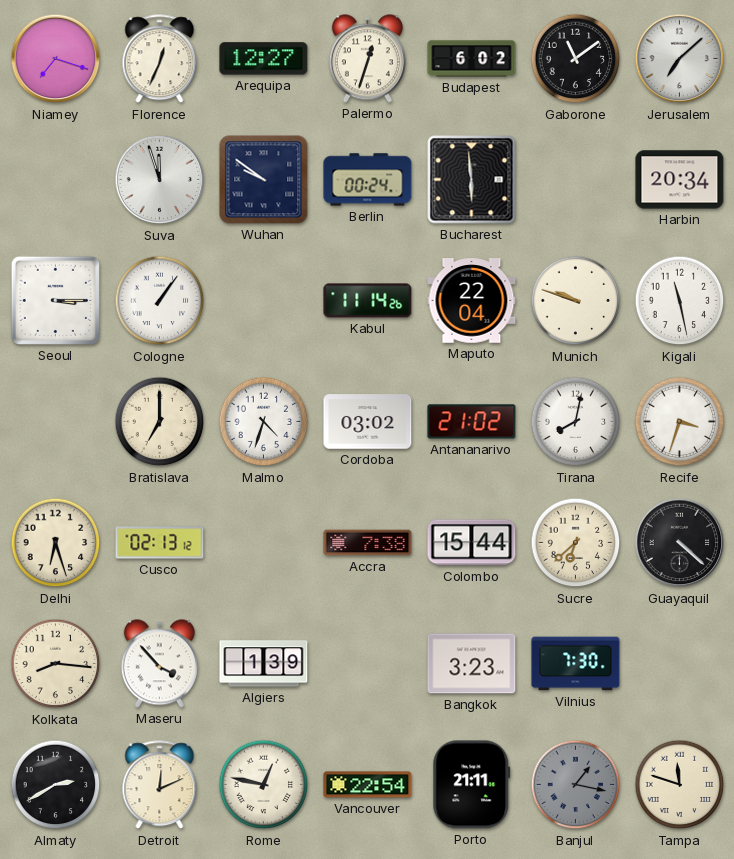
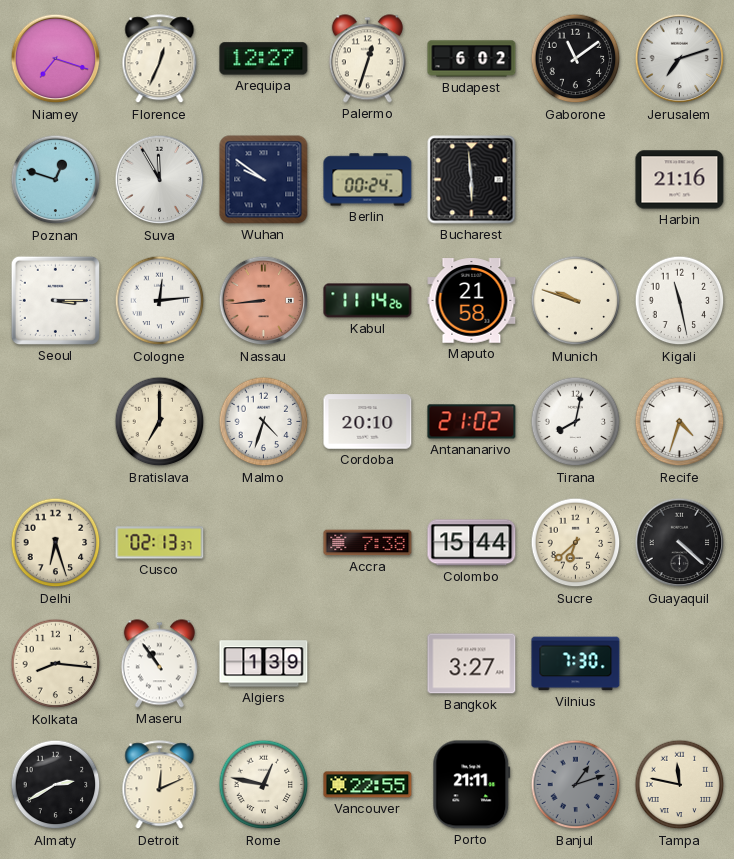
Jerusalem: 7:08 -> 7:12
Poznan: none -> 12:48
Suva: 11:57 -> 11:55
Harbin: 20:34 -> 21:16
Cologne: 1:06 -> 12:14
Nassau: none -> 8:44
Maputo: 22:04 -> 21:58
Cordoba: 03:02 -> 20:10
Recife: 3:33 -> 4:33
Cusco: 02:13:12 -> 02:13:37
Maseru: 3:53 -> 10:54
Bangkok: 3:23 -> 3:27
Vancouver: 22:54 -> 22:55
Banjul: 1:17 -> 1:12
Tampa: 11:48 -> 11:47
